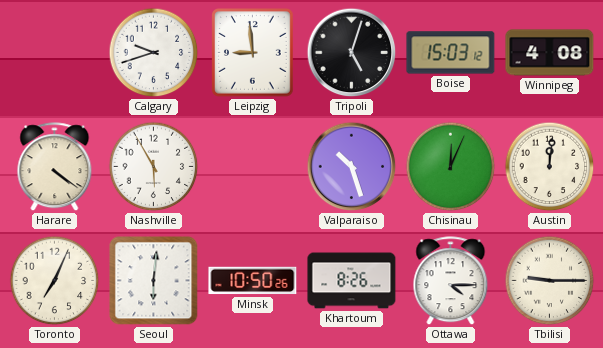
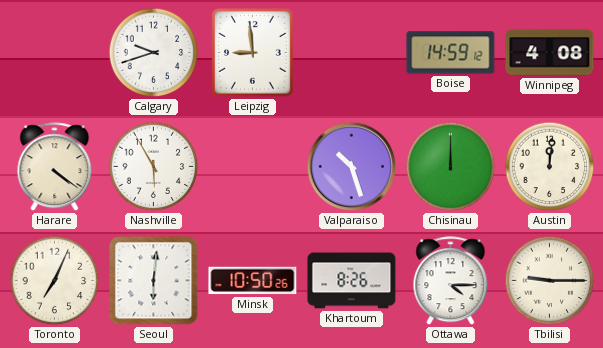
Tripoli: 5:03 -> none
Boise: 15:03 -> 14:59
Chisinau: 12:04 -> 12:00
